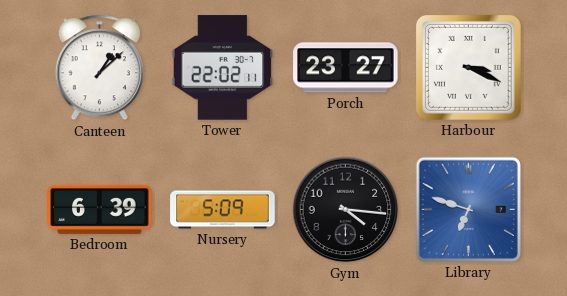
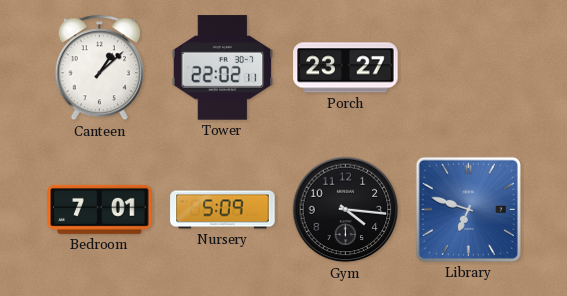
Harbour: 3:19 -> none
Bedroom: 6:39 -> 7:01
